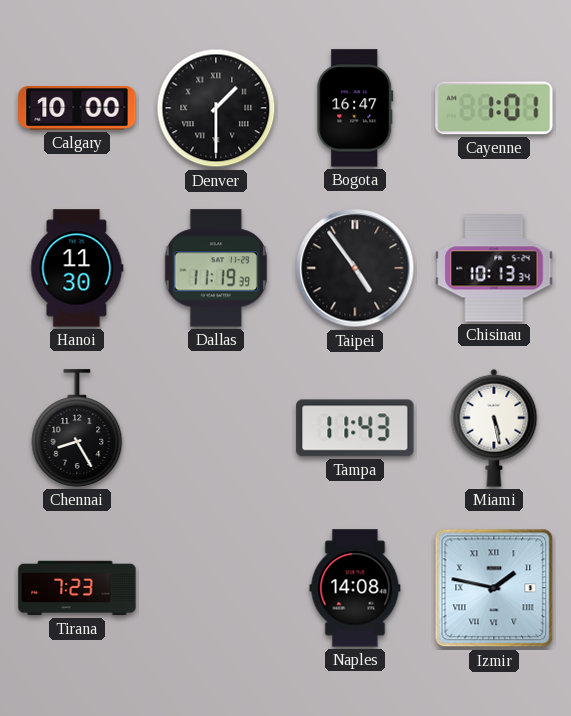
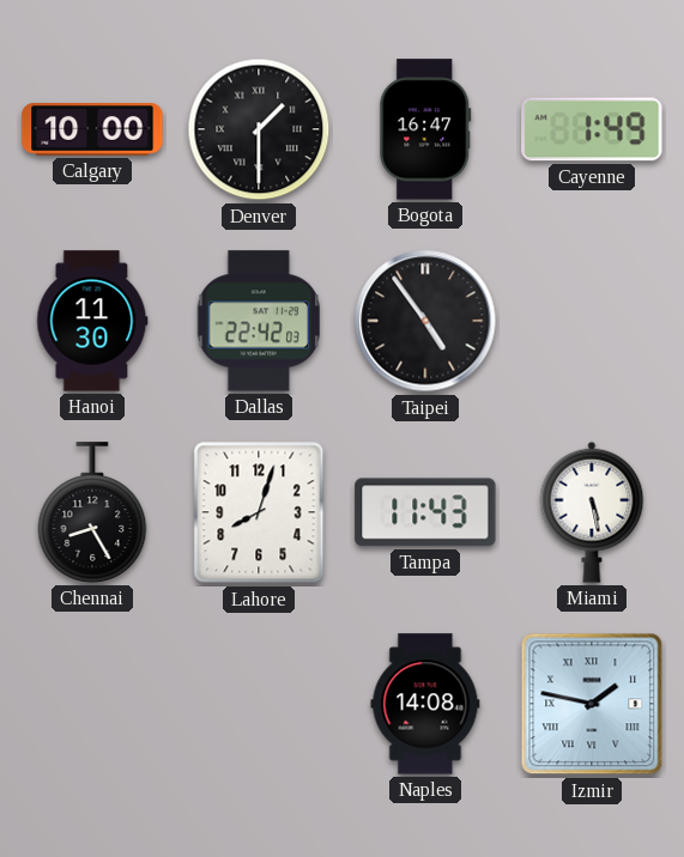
Cayenne: 1:01 -> 1:49
Dallas: 11:19 -> 22:42
Chisinau: 10:13 -> none
Lahore: none -> 8:03
Tirana: 7:23 -> none
